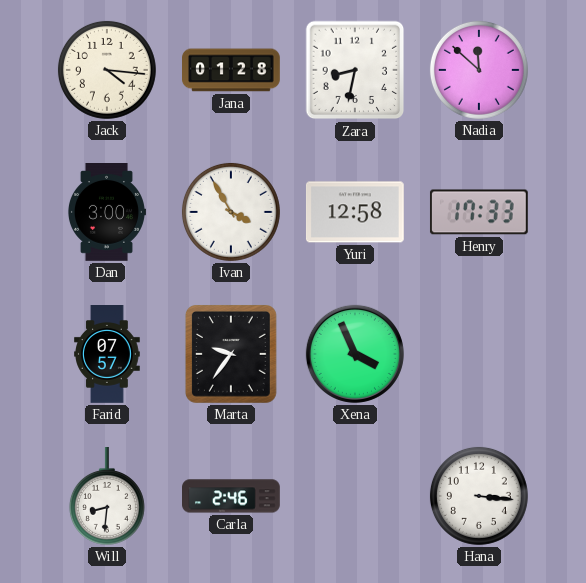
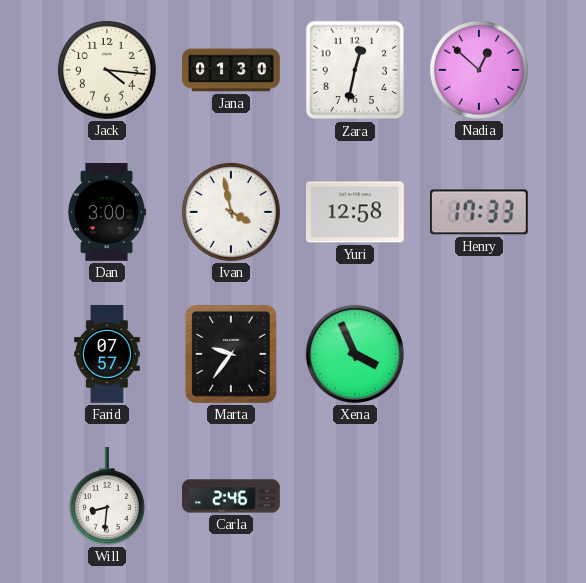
Jana: 01:28 -> 01:30
Zara: 8:32 -> 12:32
Nadia: 11:52 -> 12:52
Ivan: 3:55 -> 3:58
Hana: 3:16 -> none
